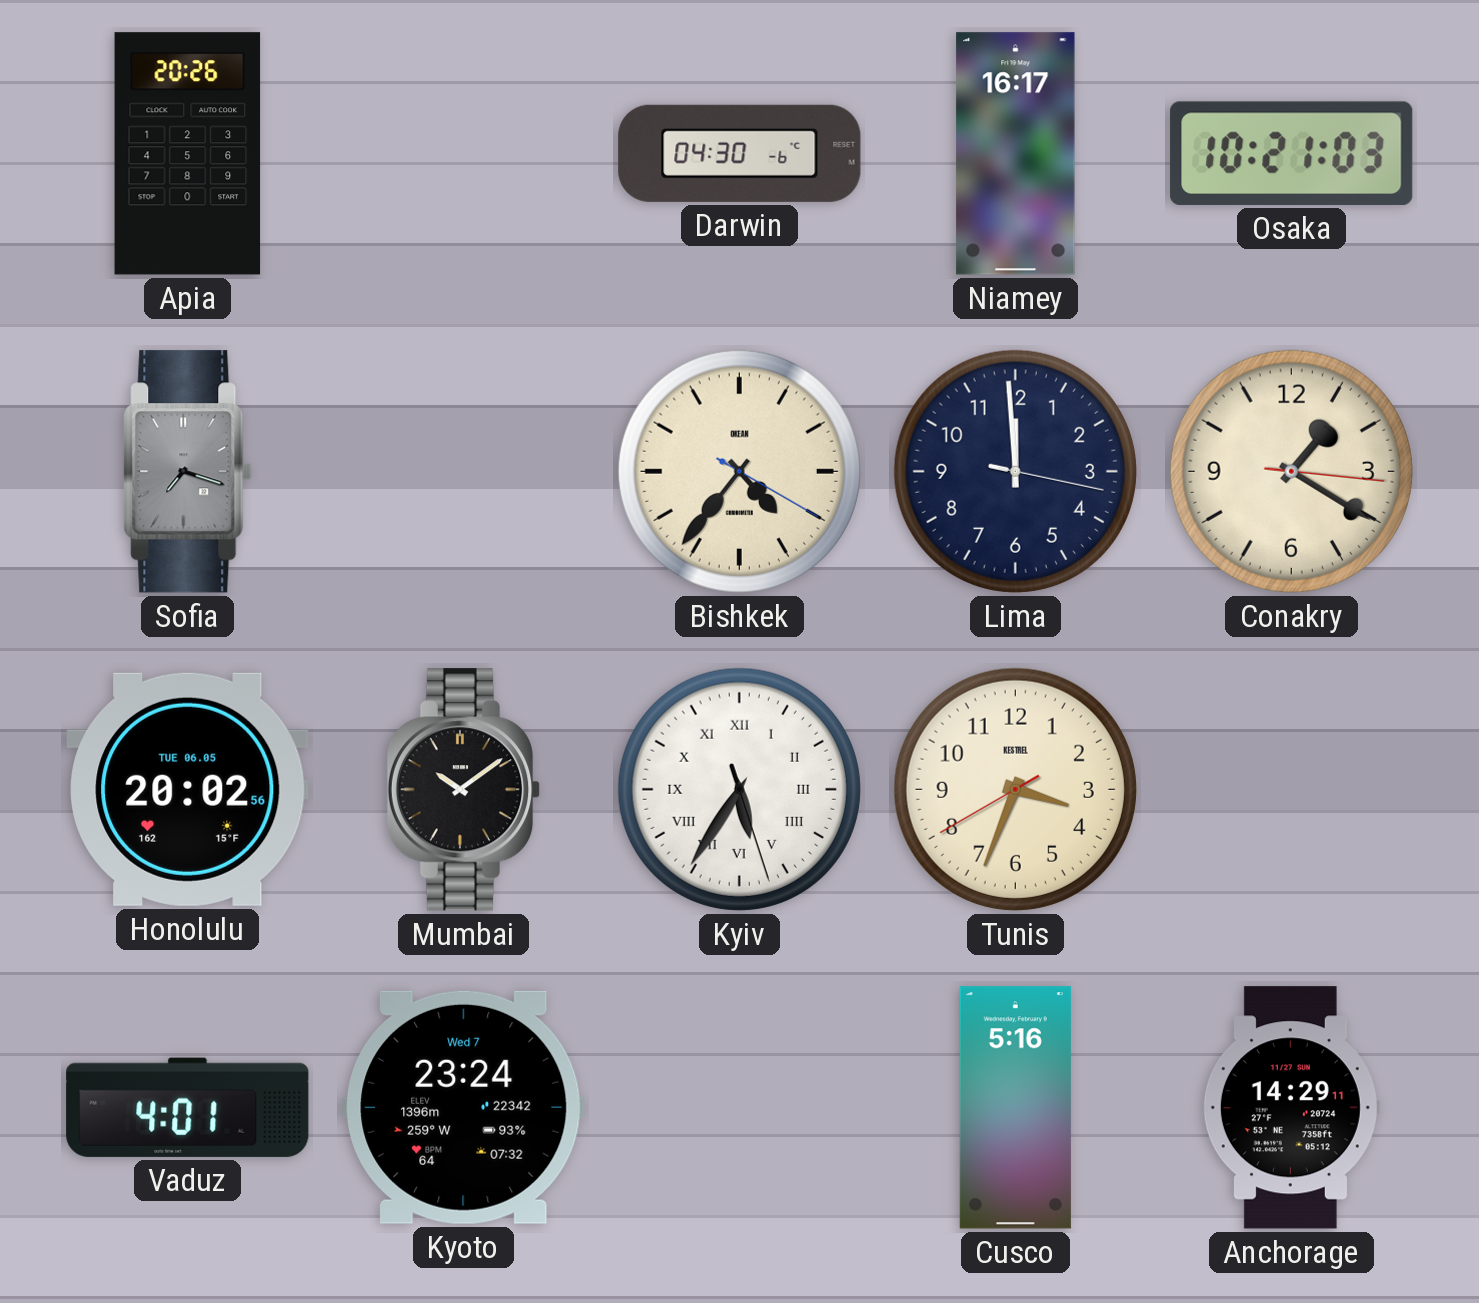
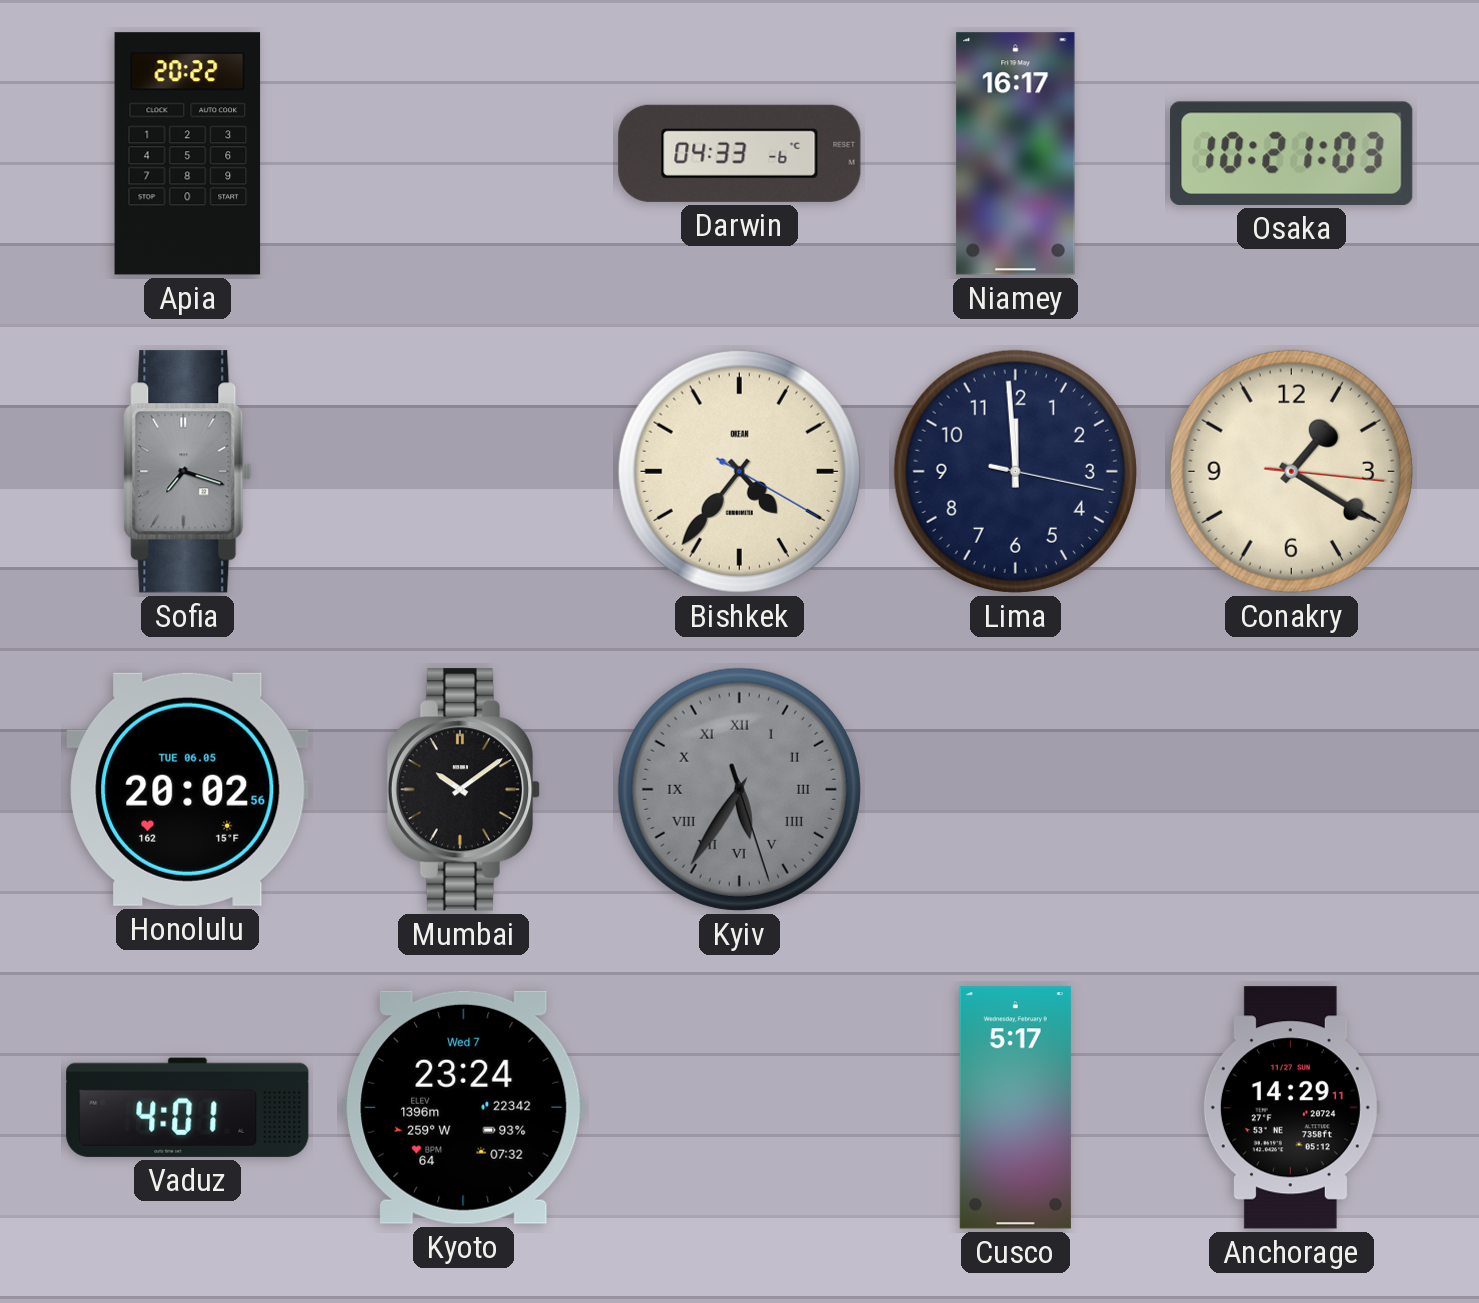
Apia: 20:26 -> 20:22
Darwin: 04:30 -> 04:33
Kyiv dial: white -> grey
Tunis: 3:33 -> none
Cusco: 5:16 -> 5:17
